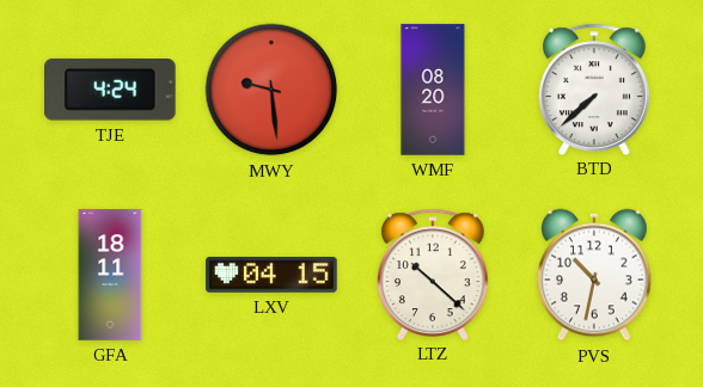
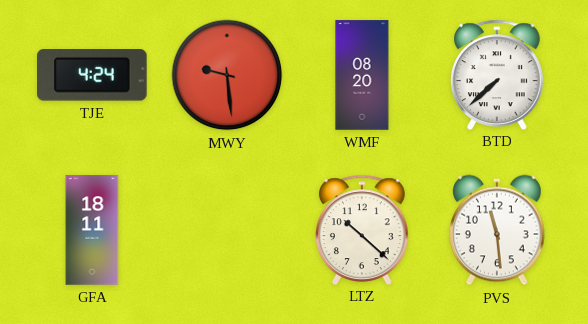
LXV: 04:15 -> none
PVS: 10:32 -> 11:29
